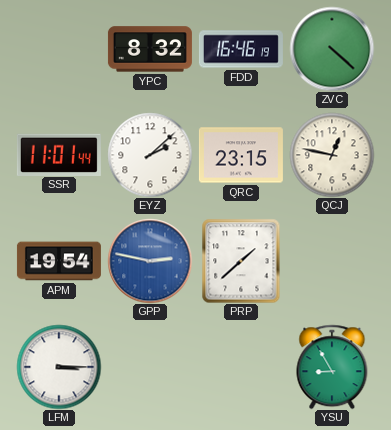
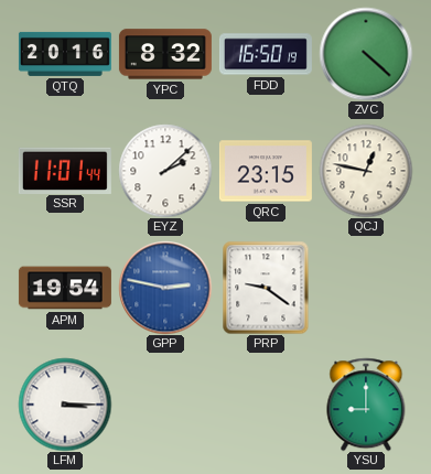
QTQ: none -> 20:16
FDD: 16:46 -> 16:50
PRP: 1:38 -> 9:21
YSU: 8:55 -> 9:00
